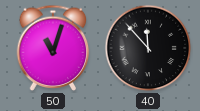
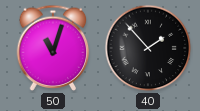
40: 11:53 -> 1:53
